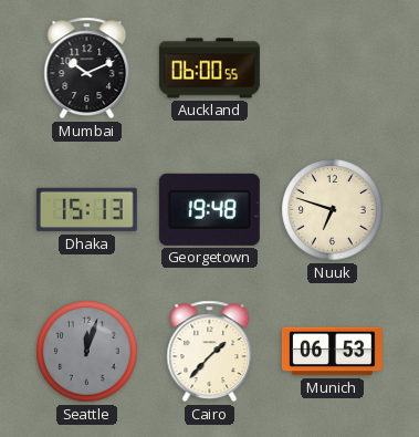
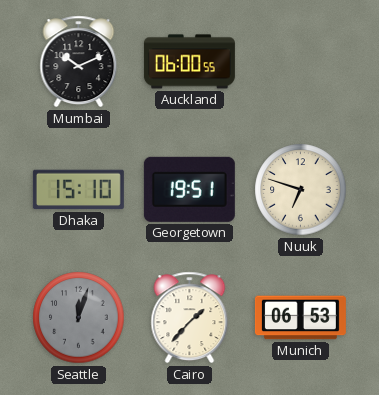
Dhaka: 15:13 -> 15:10
Georgetown: 19:48 -> 19:51
